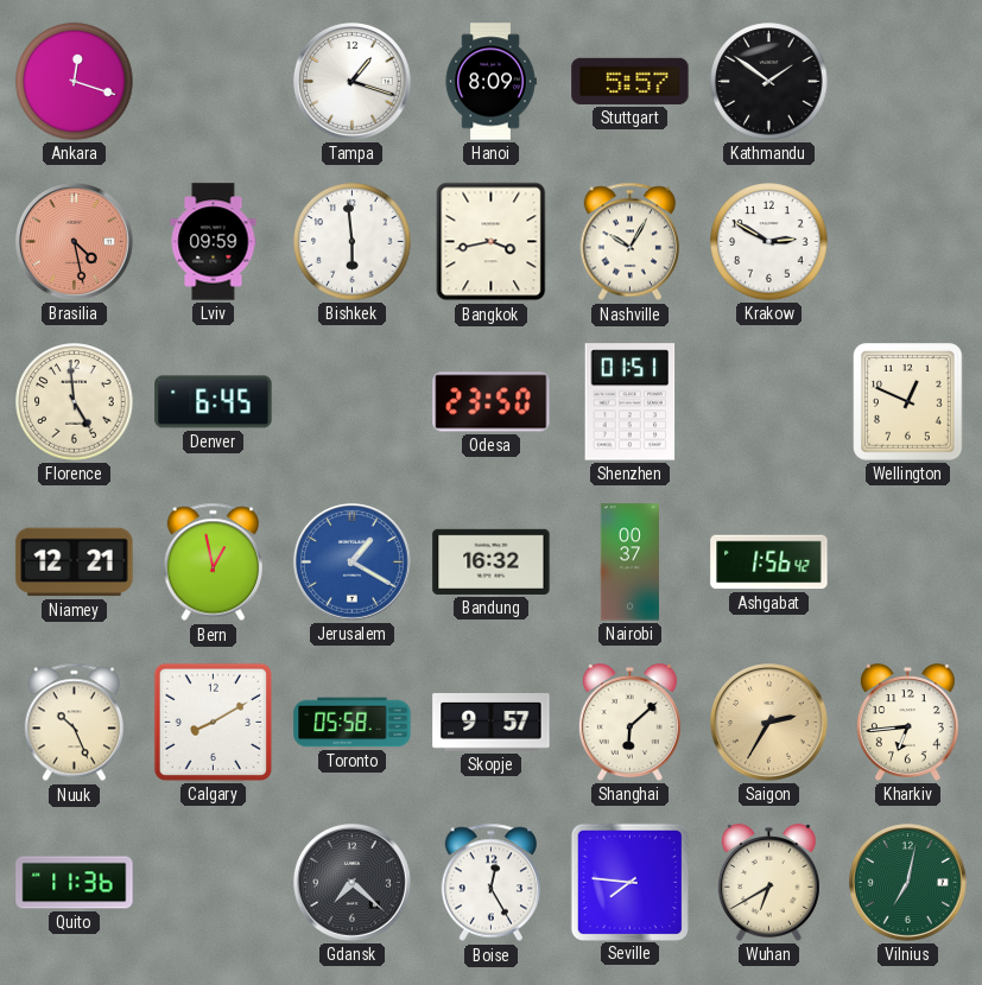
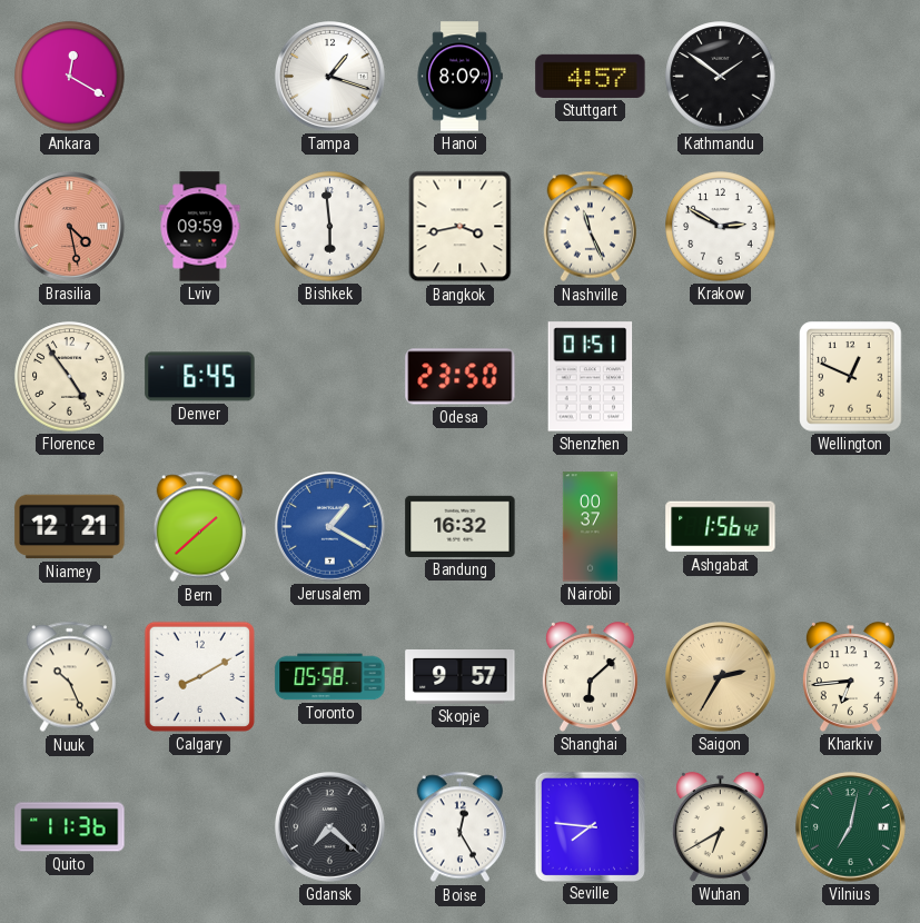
Ankara: 12:18 -> 12:20
Stuttgart: 5:57 -> 4:57
Nashville: 10:05 -> 11:26
Florence: 4:59 -> 4:54
Bern: 12:58 -> 1:38
